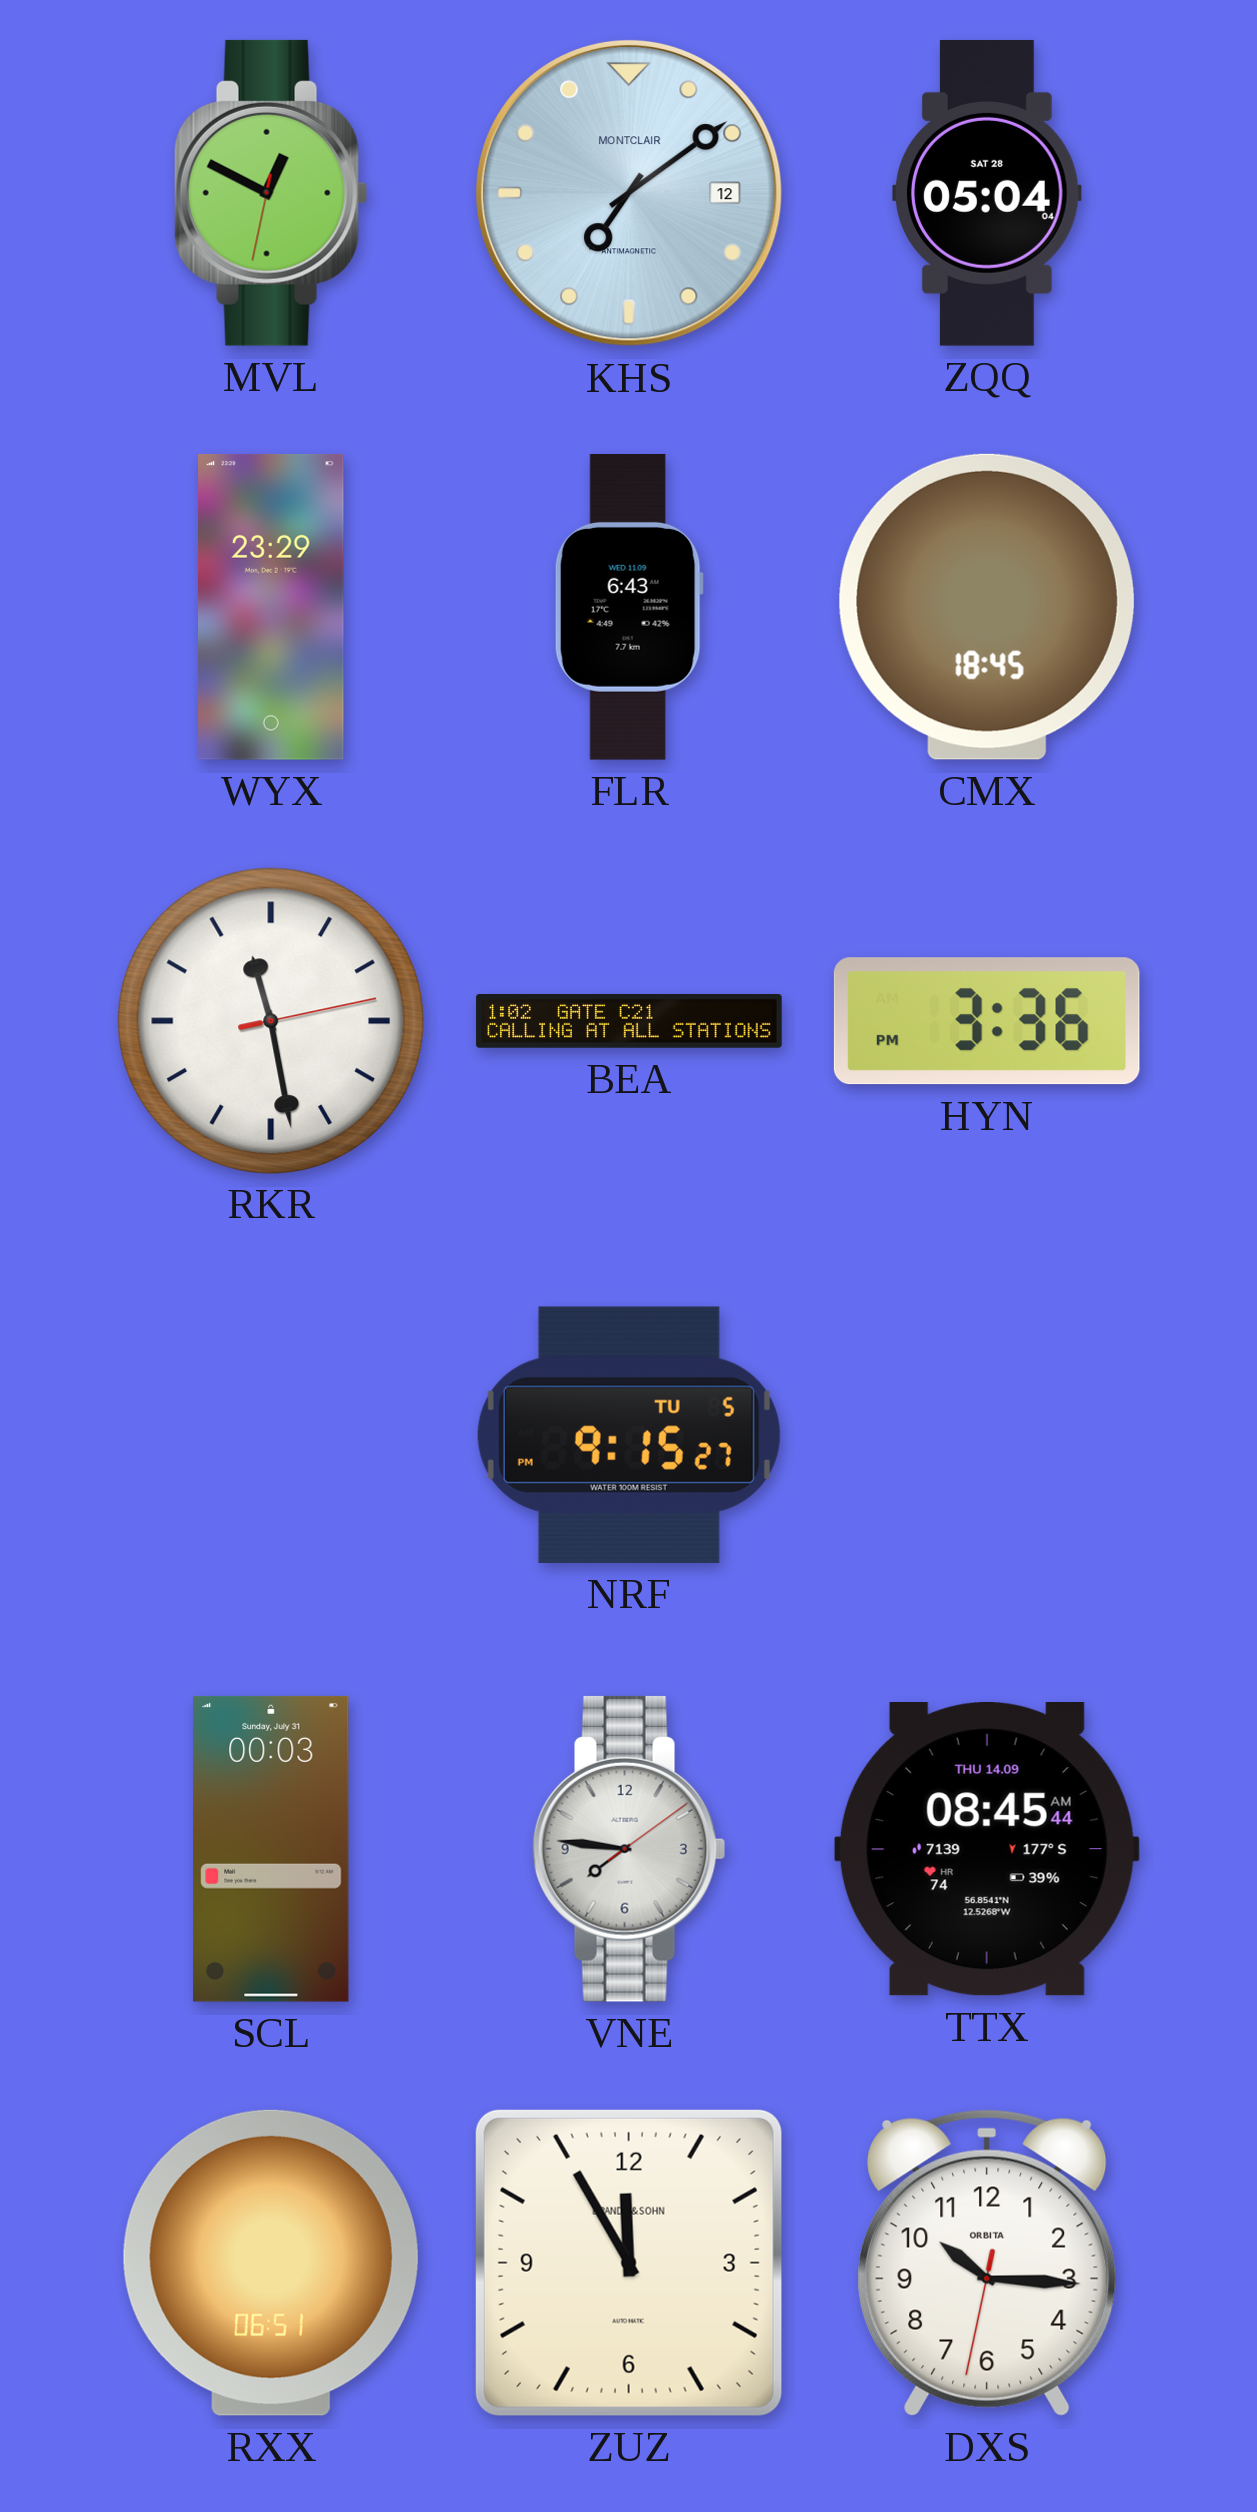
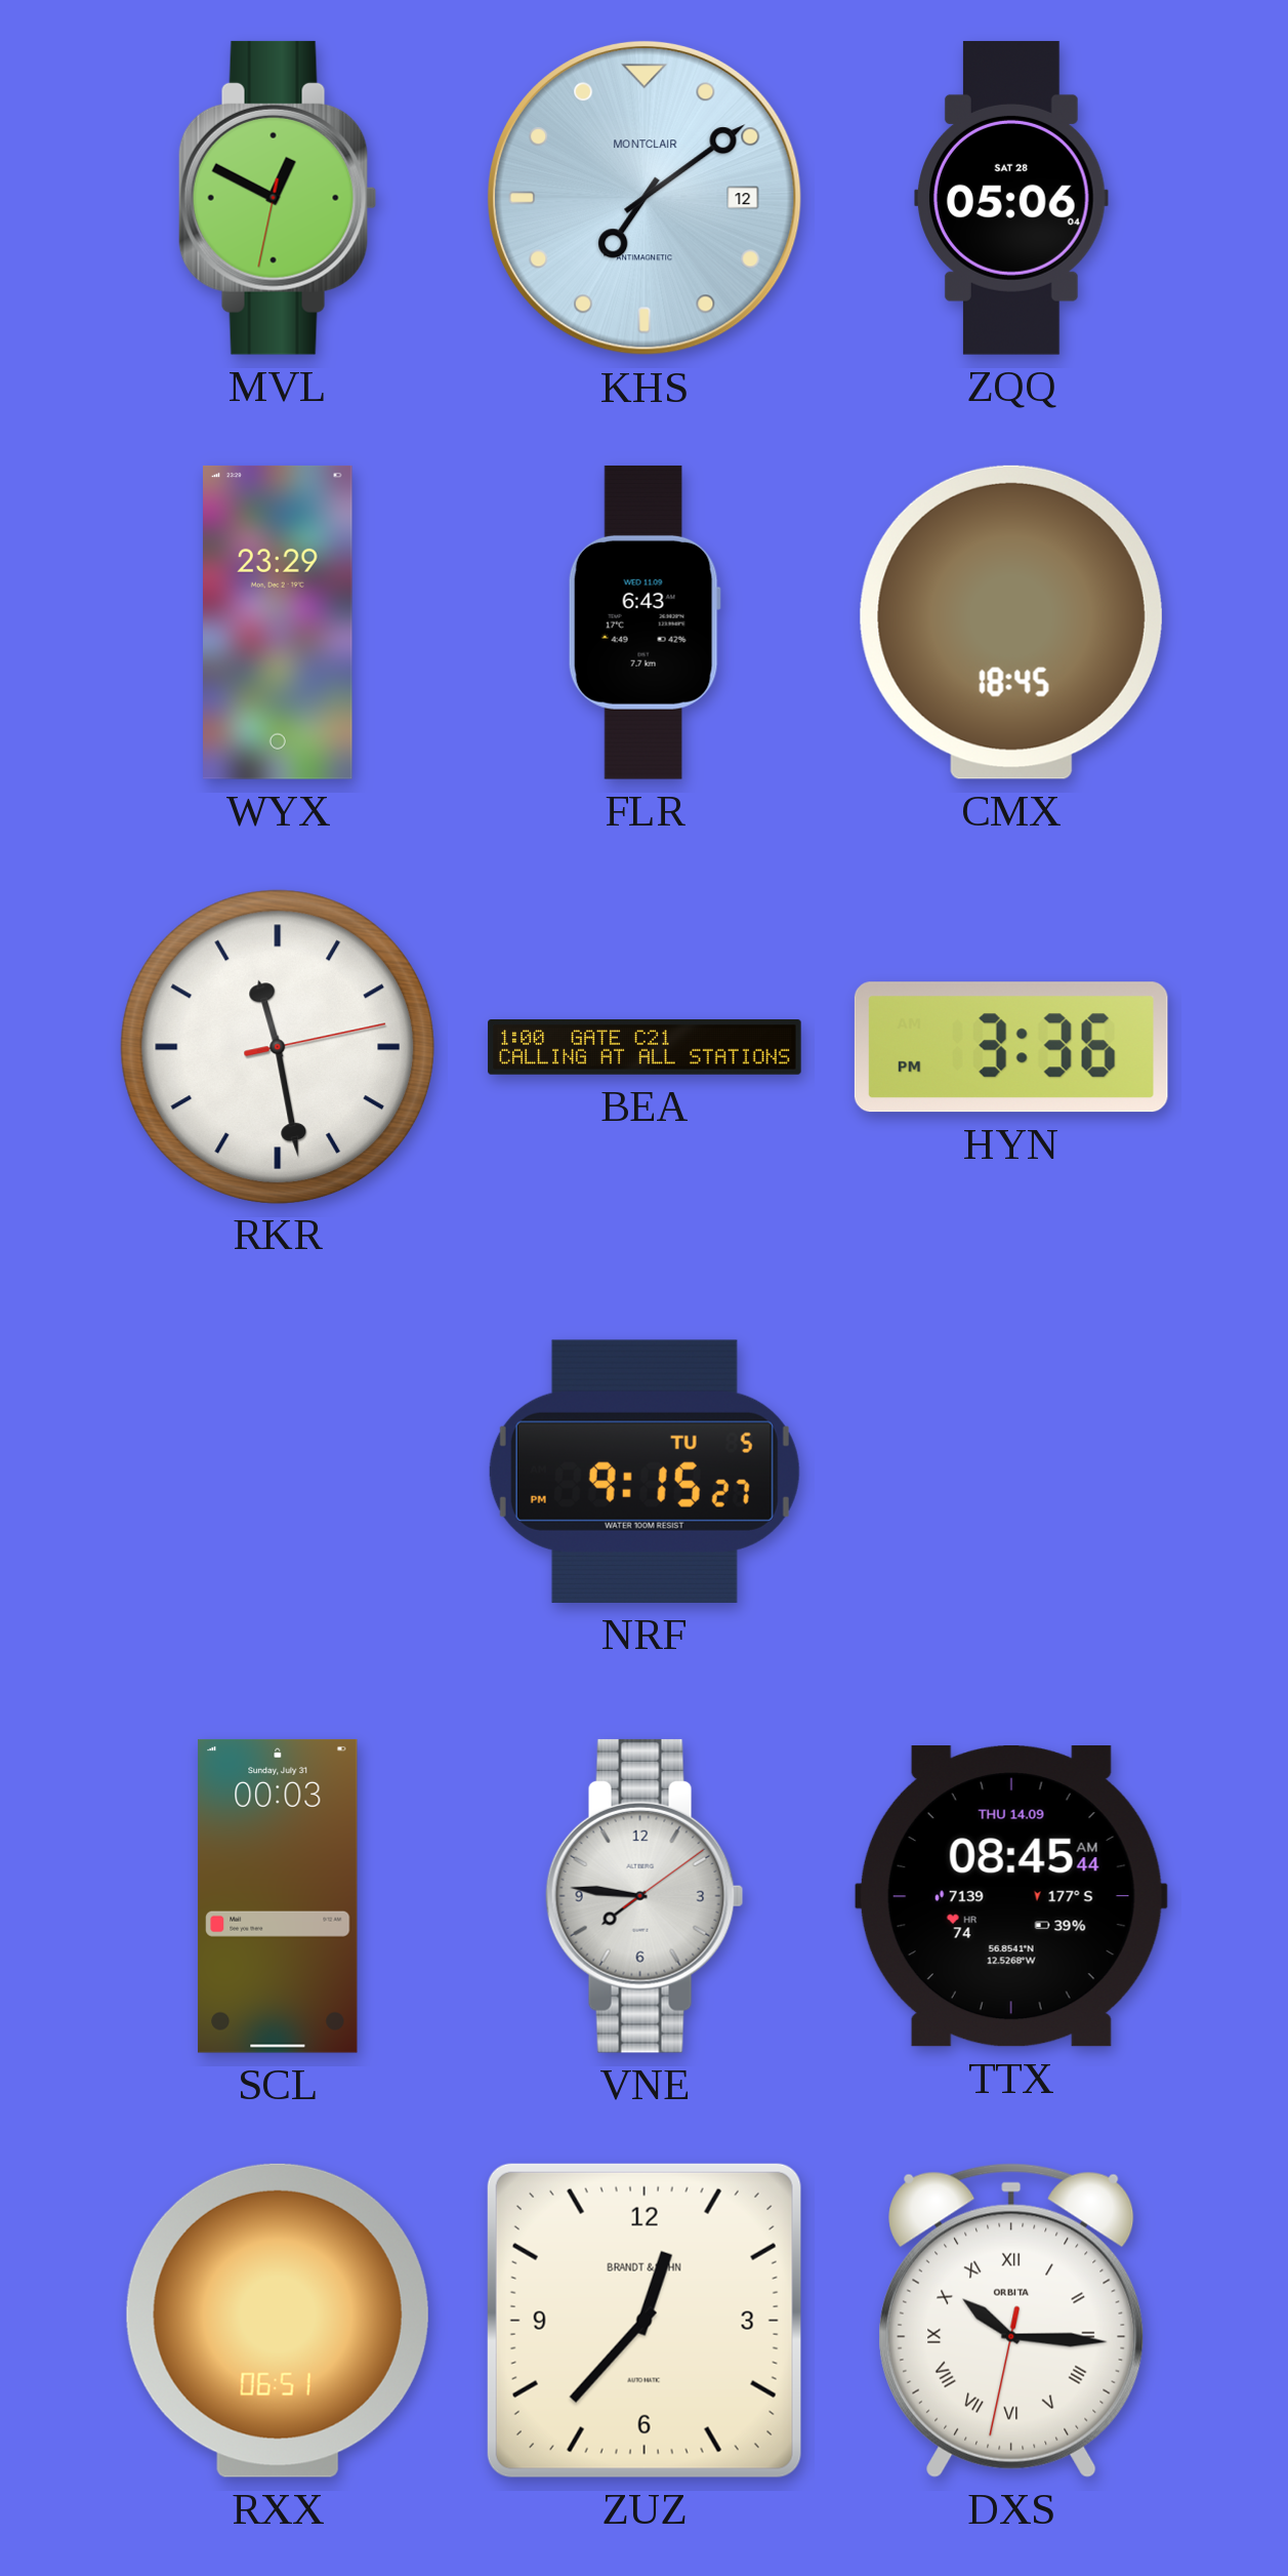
ZQQ: 05:04 -> 05:06
BEA: 1:02 -> 1:00
ZUZ: 11:55 -> 12:37
DXS numerals: Arabic -> Roman
